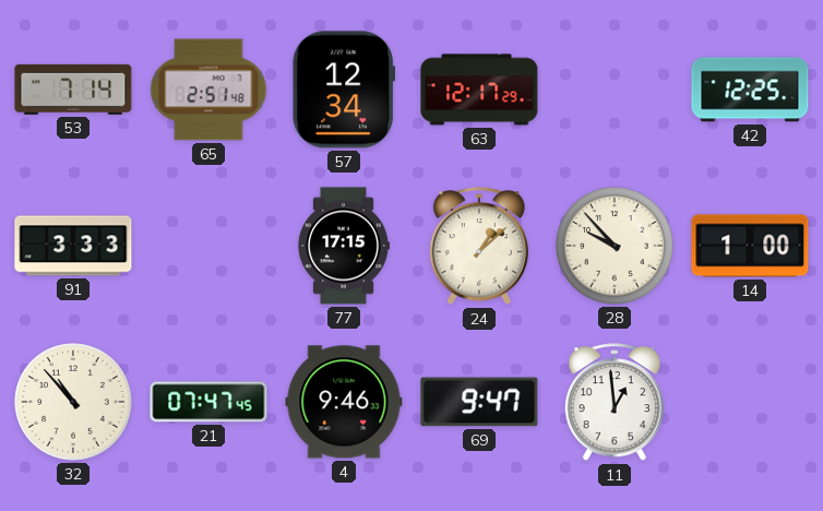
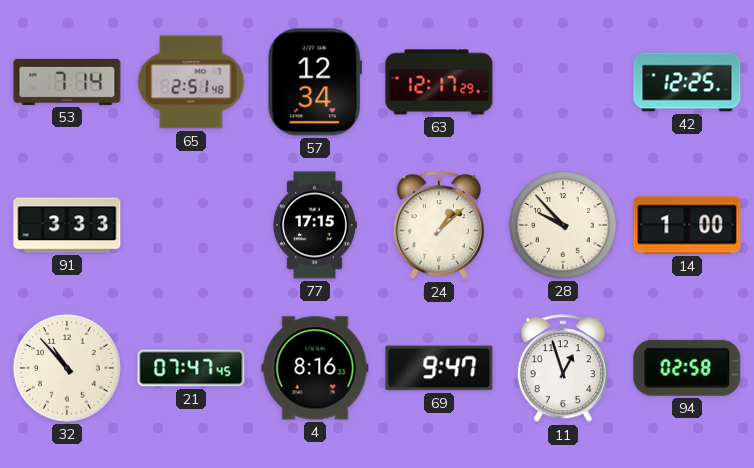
4: 9:46 -> 8:16
11: 12:59 -> 12:57
94: none -> 02:58
